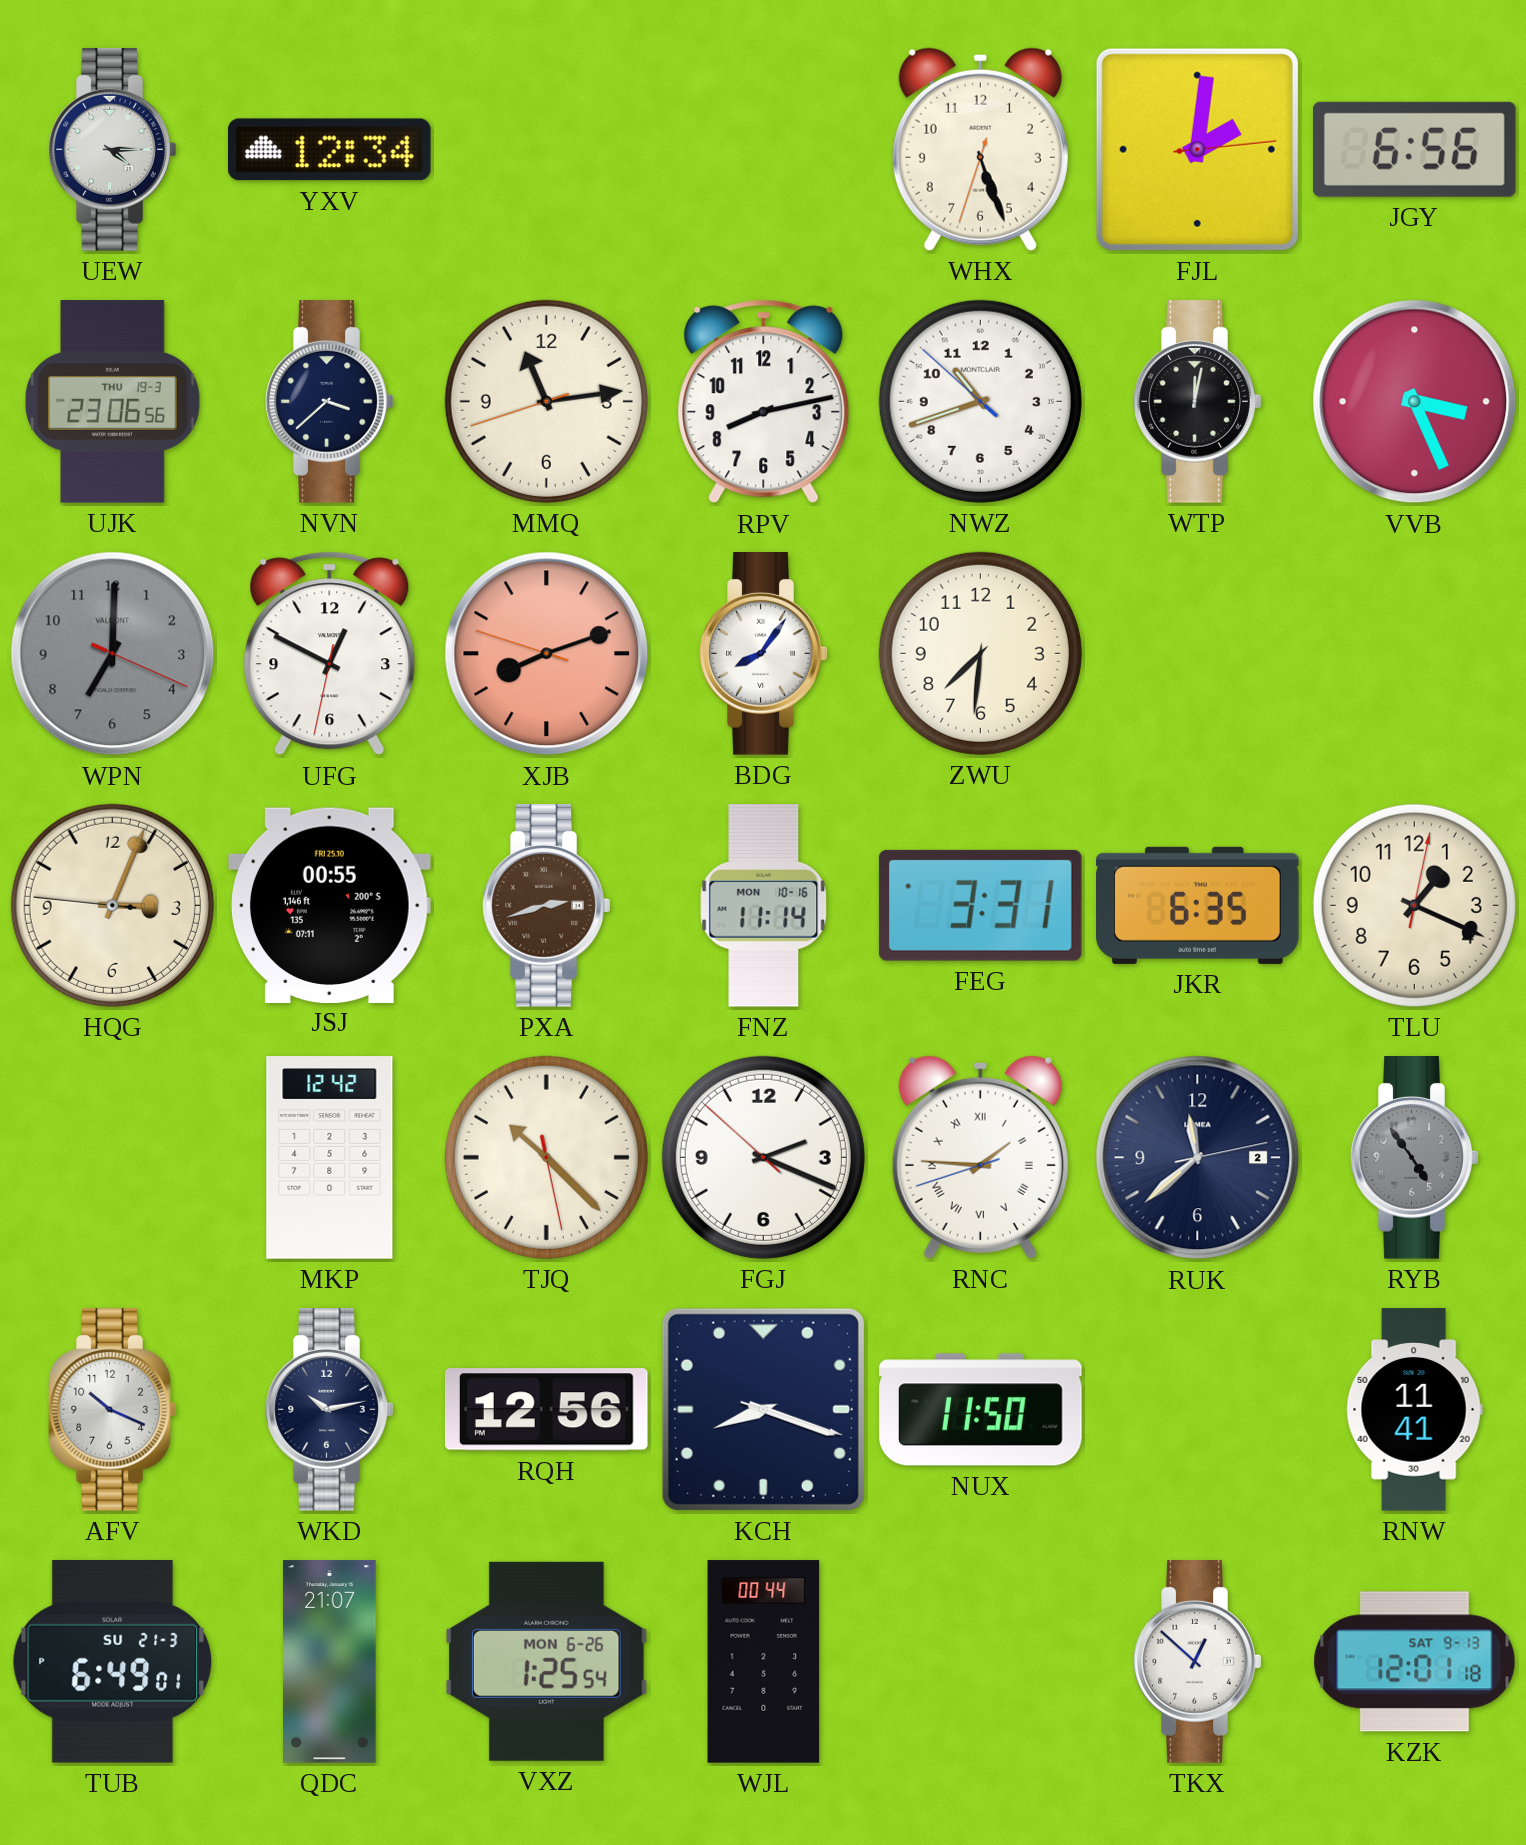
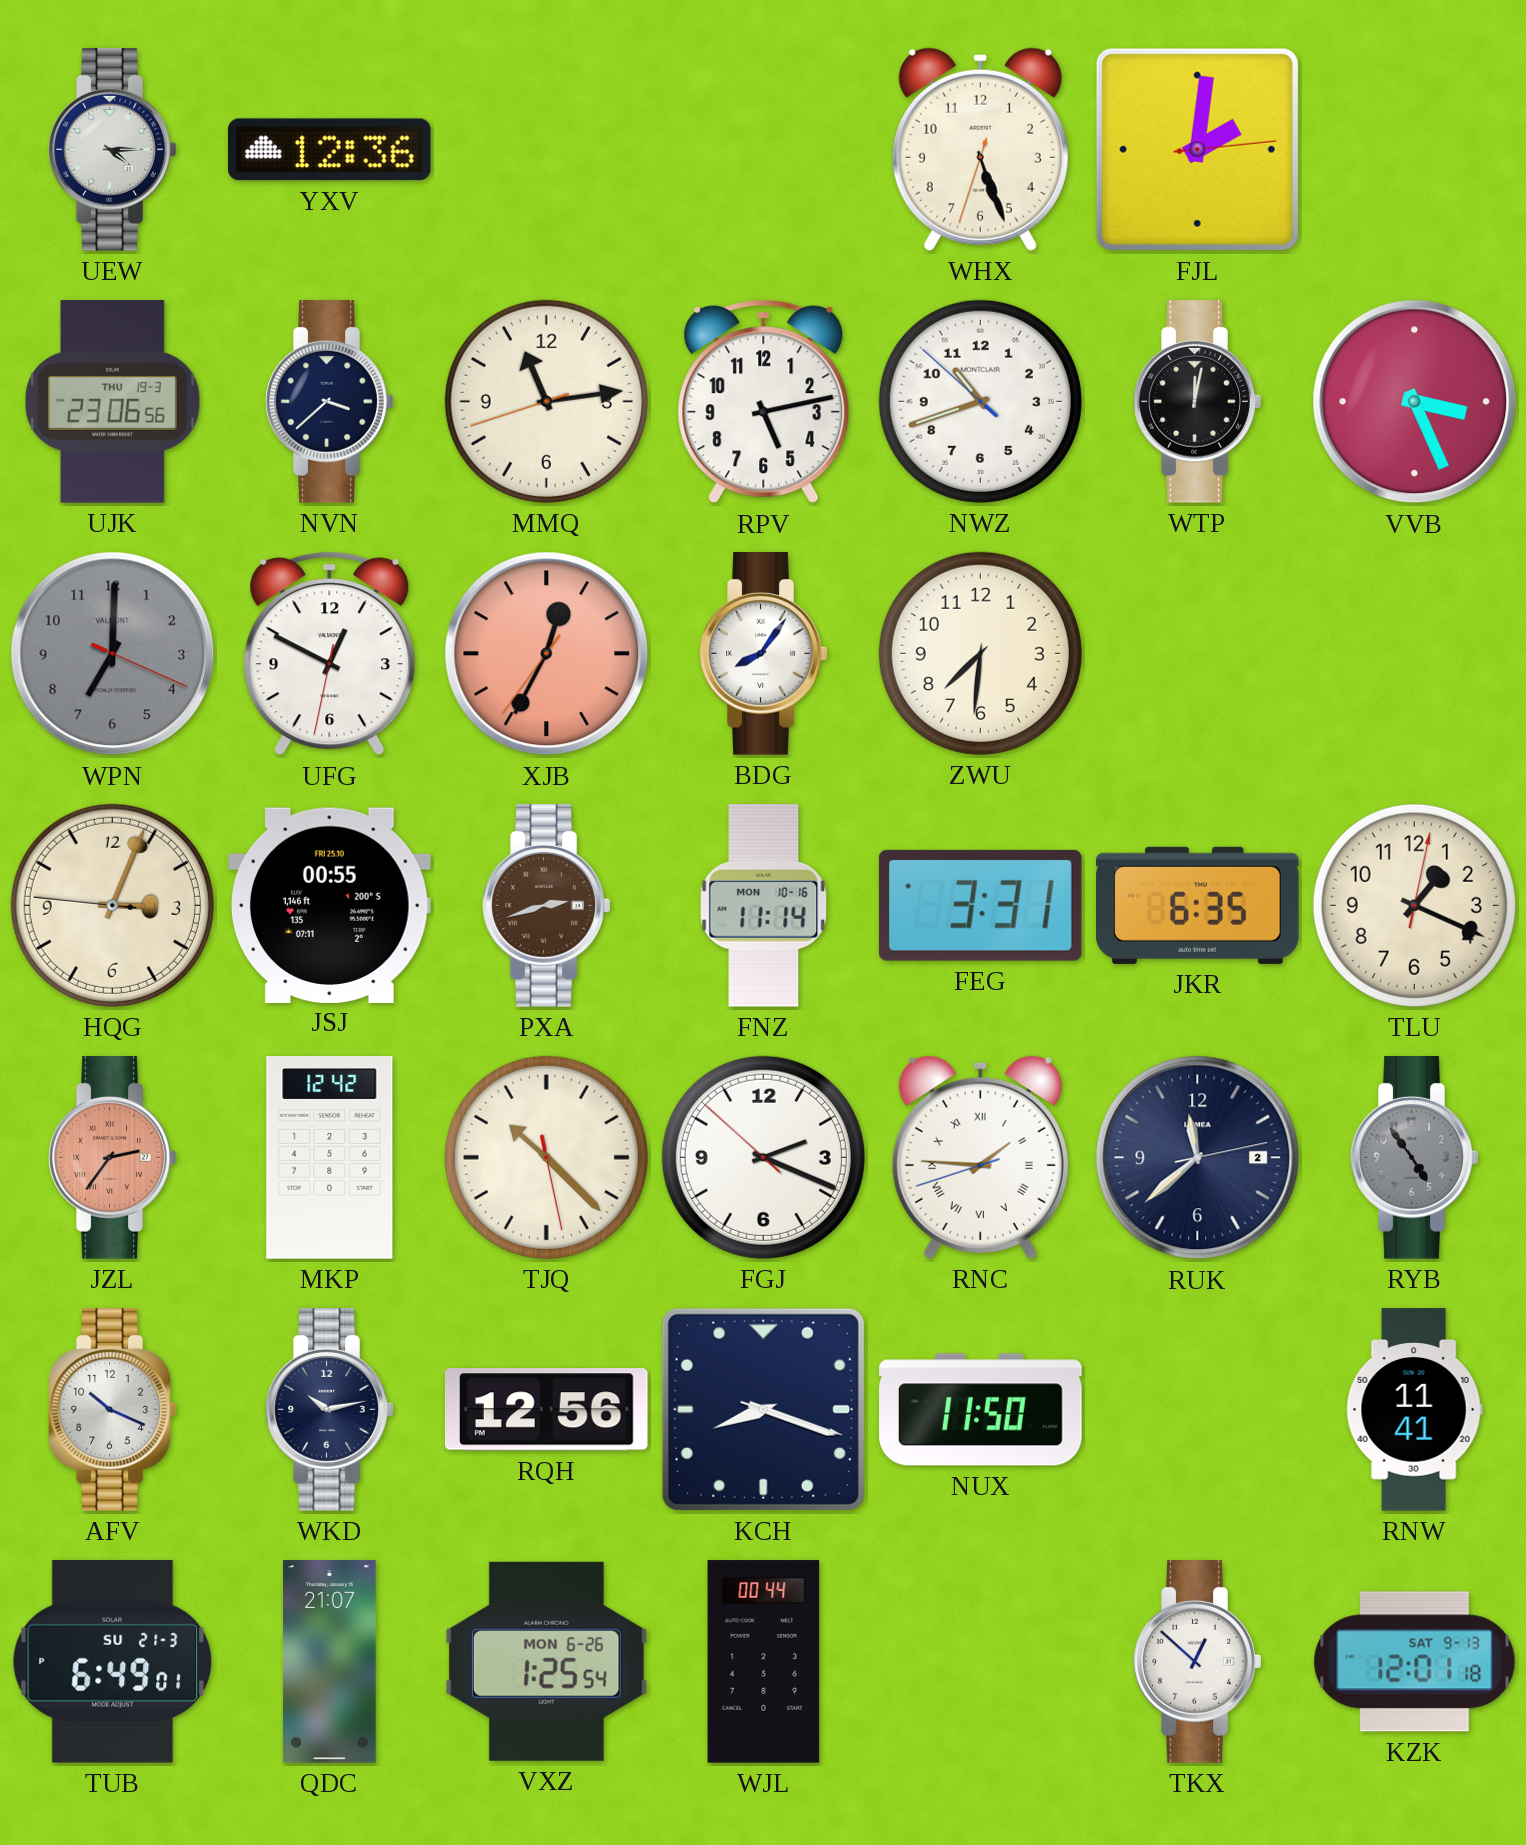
YXV: 12:34 -> 12:36
JGY: 6:56 -> none
RPV: 8:13 -> 5:13
XJB: 8:11 -> 12:34
JZL: none -> 2:36
